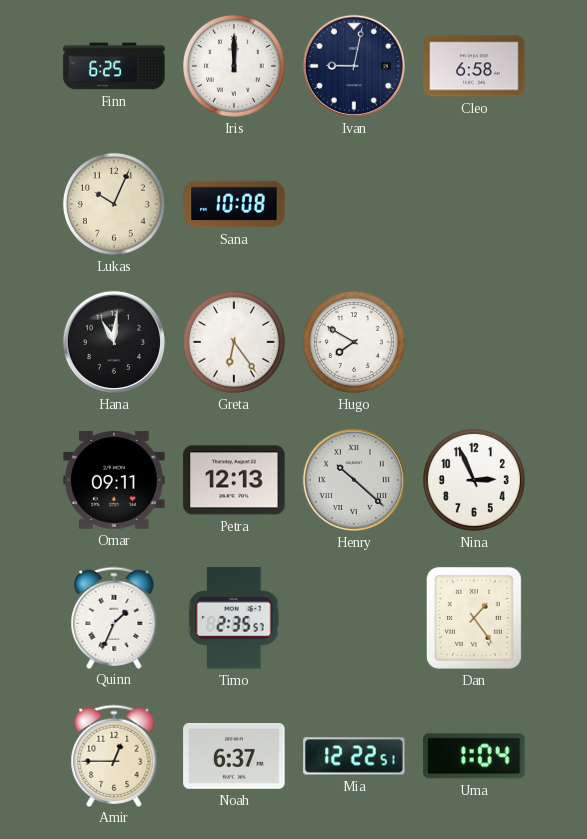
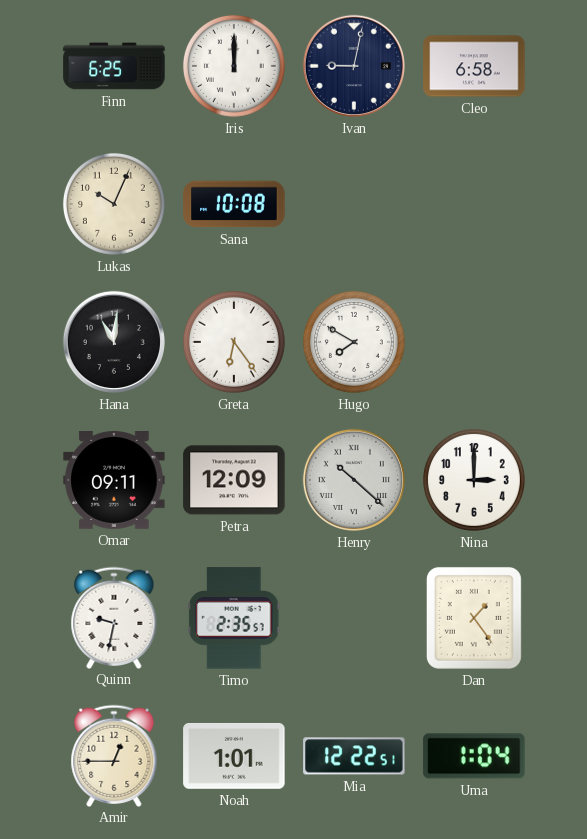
Petra: 12:13 -> 12:09
Nina: 2:56 -> 3:00
Quinn: 1:34 -> 9:32
Noah: 6:37 -> 1:01
